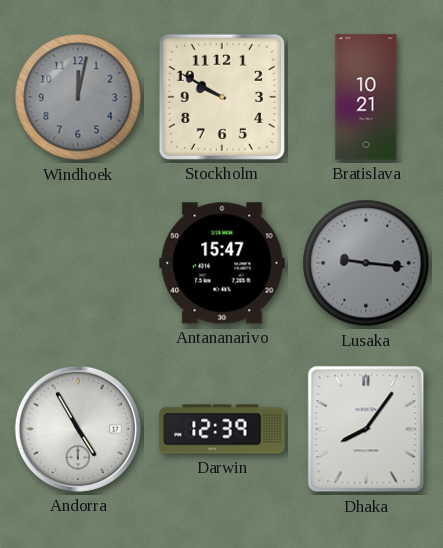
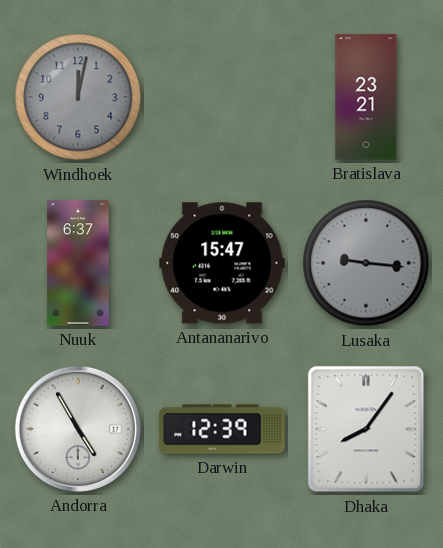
Stockholm: 9:50 -> none
Bratislava: 10:21 -> 23:21
Nuuk: none -> 6:37
